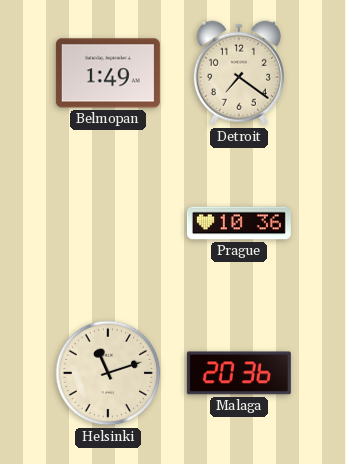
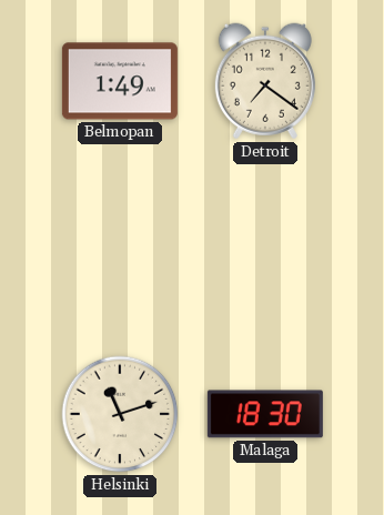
Prague: 10:36 -> none
Malaga: 20:36 -> 18:30
